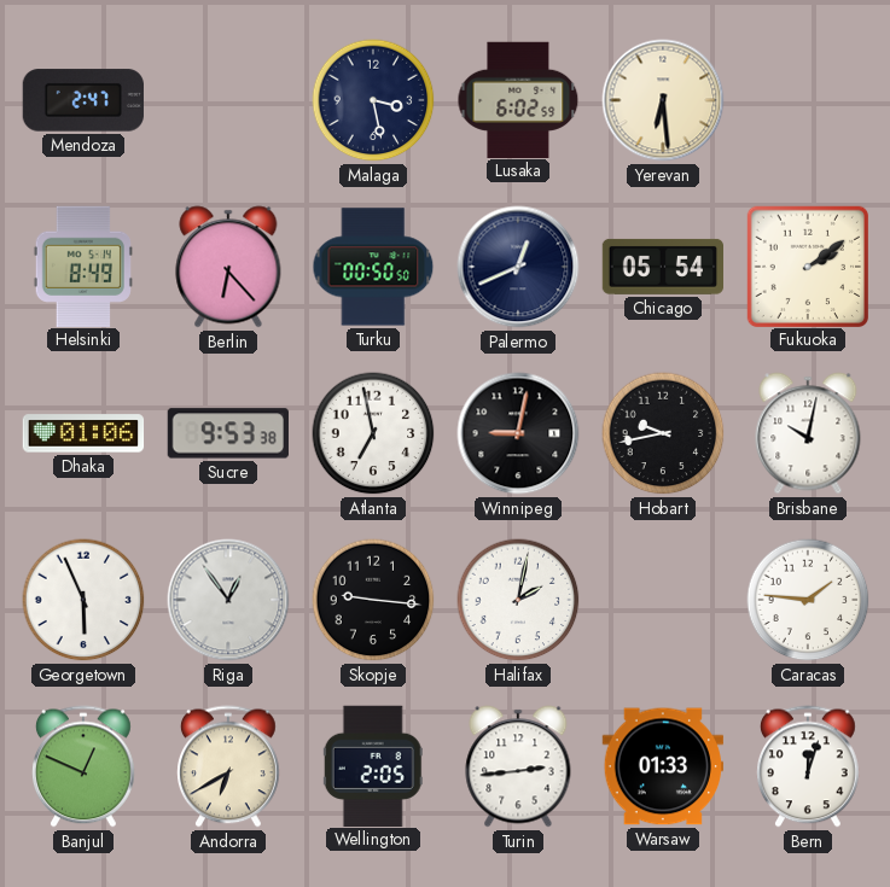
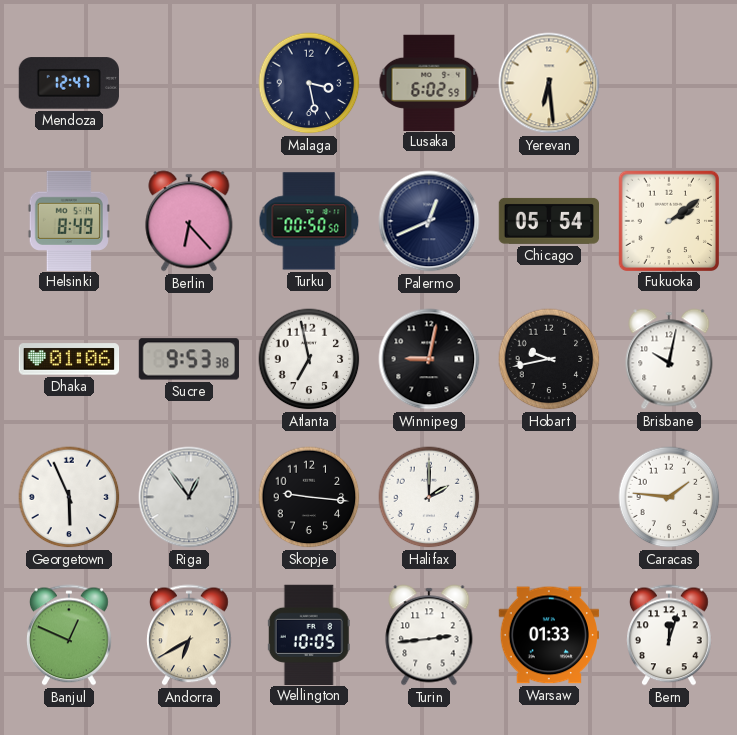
Mendoza: 2:47 -> 12:47
Halifax: 2:02 -> 2:00
Wellington: 2:05 -> 10:05
